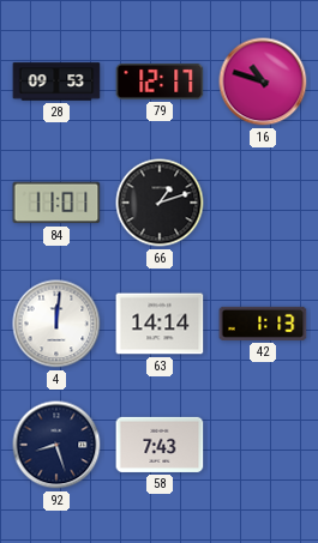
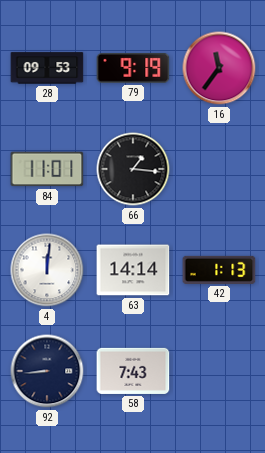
79: 12:17 -> 9:19
16: 10:48 -> 11:36
66: 1:12 -> 1:16
92: 8:27 -> 8:44
